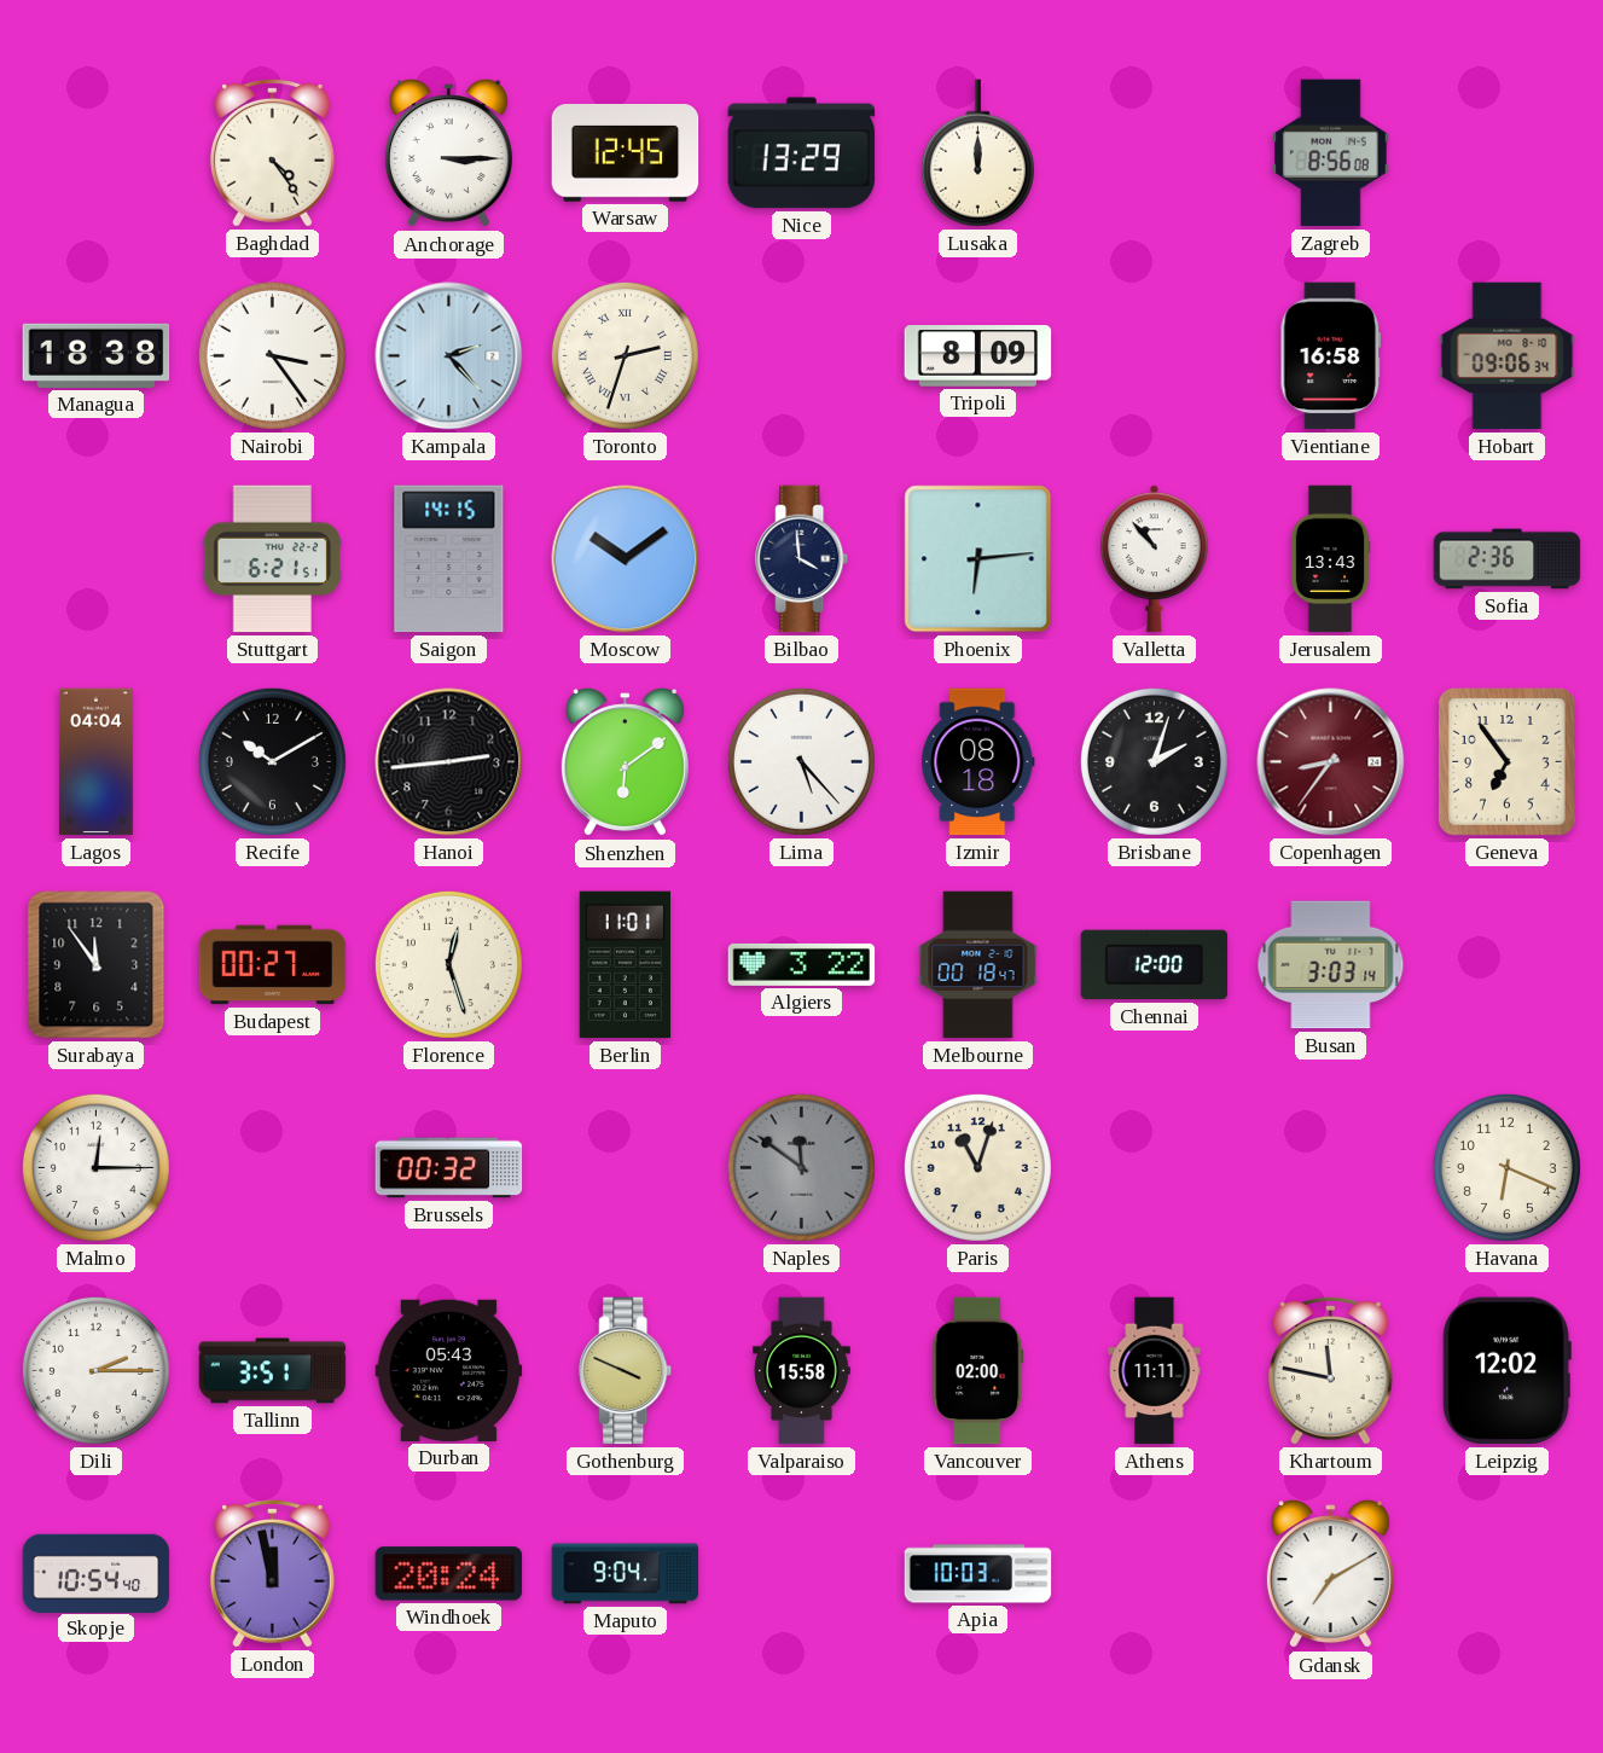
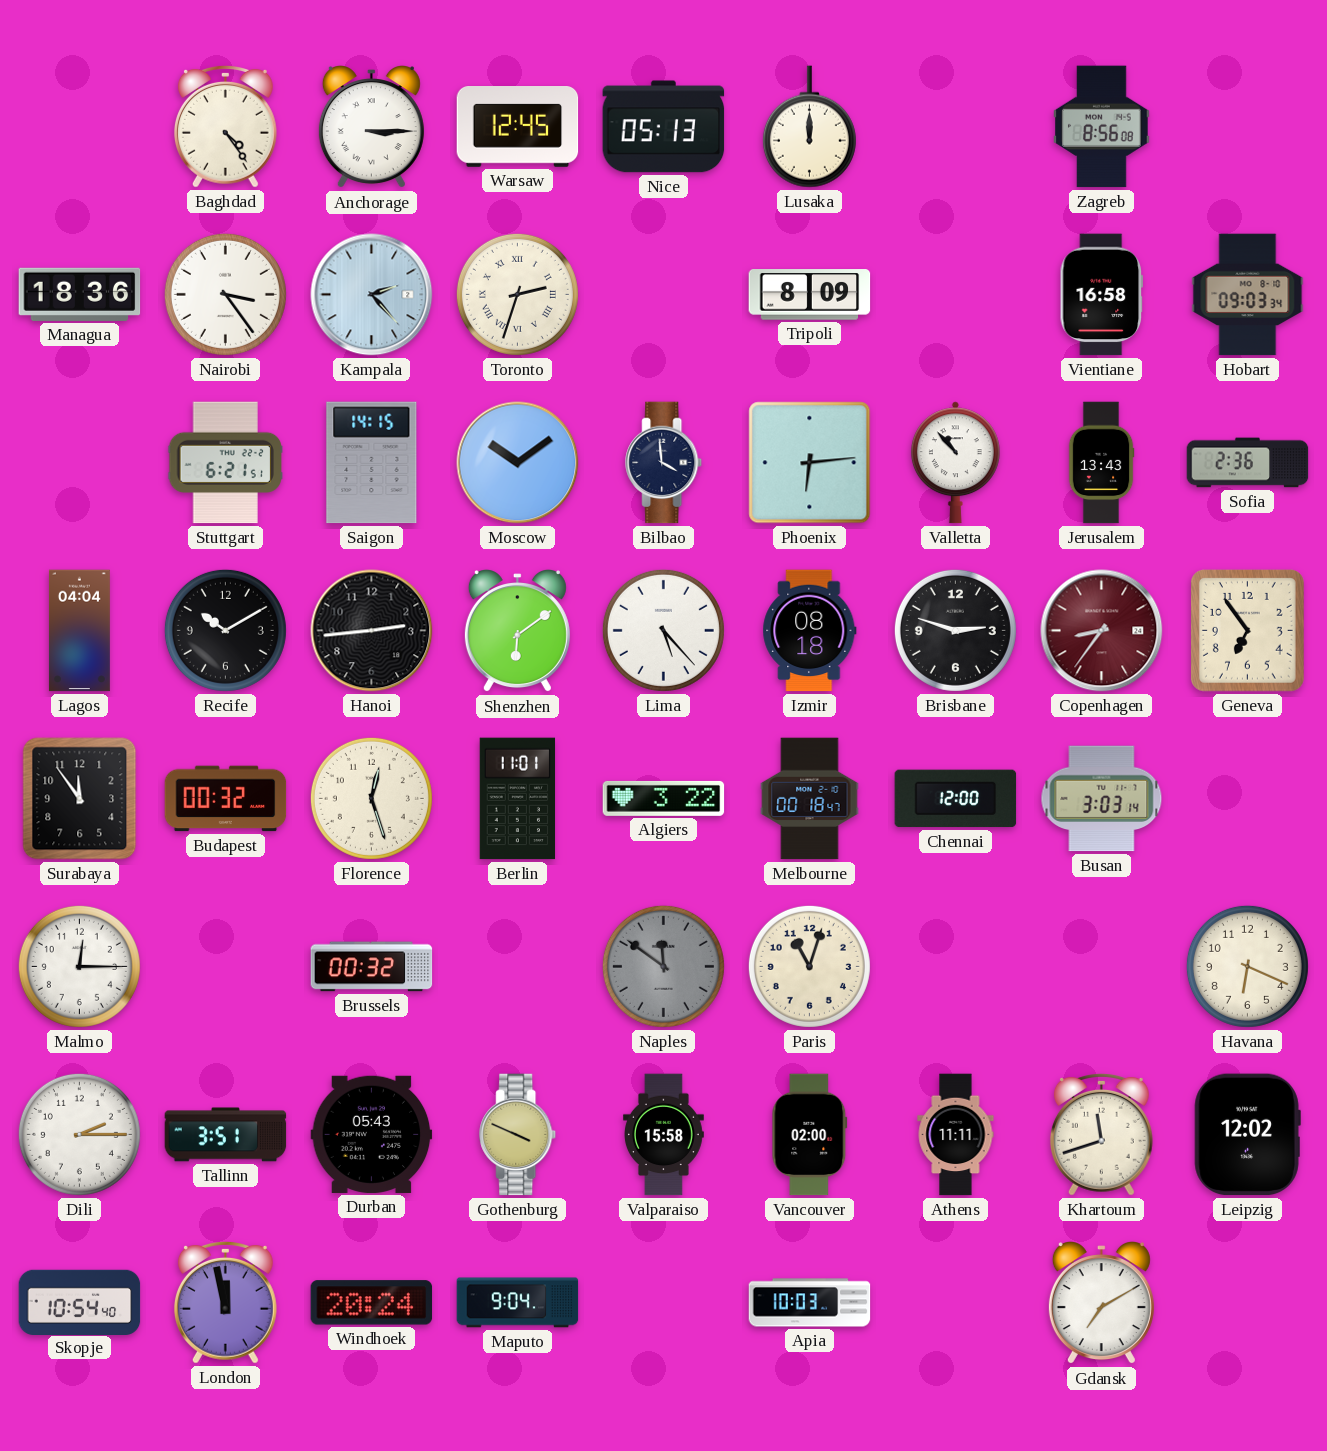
Nice: 13:29 -> 05:13
Managua: 18:38 -> 18:36
Hobart: 09:06 -> 09:03
Brisbane: 2:03 -> 2:48
Budapest: 00:27 -> 00:32
Khartoum: 11:47 -> 11:42
